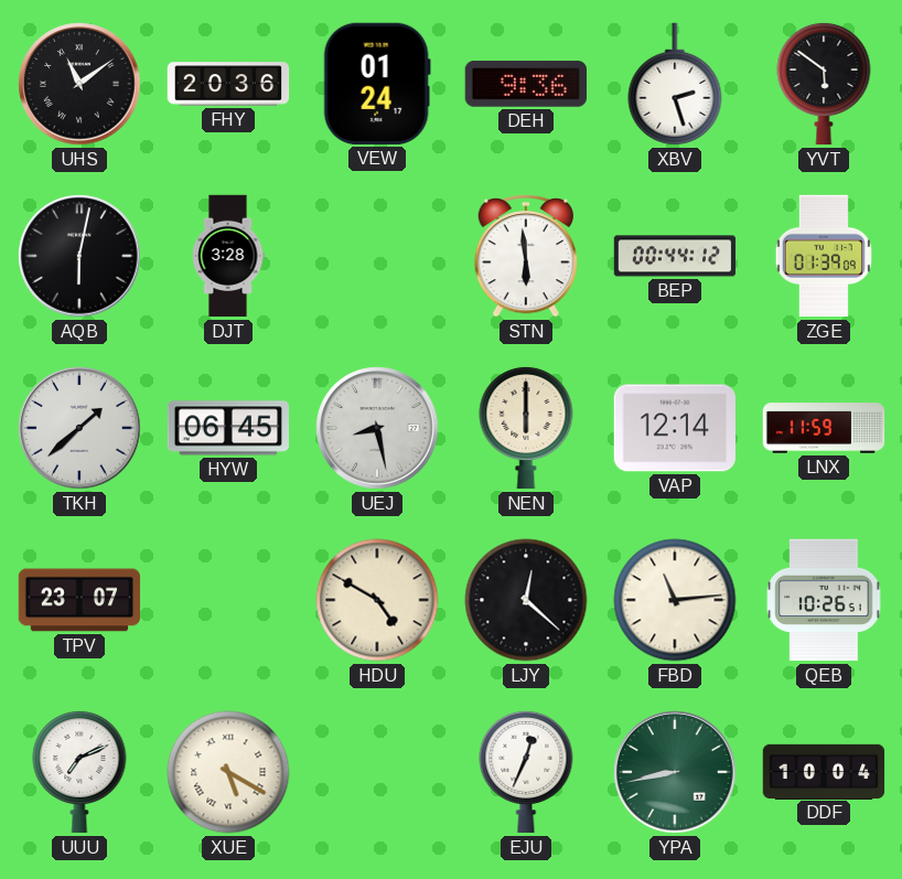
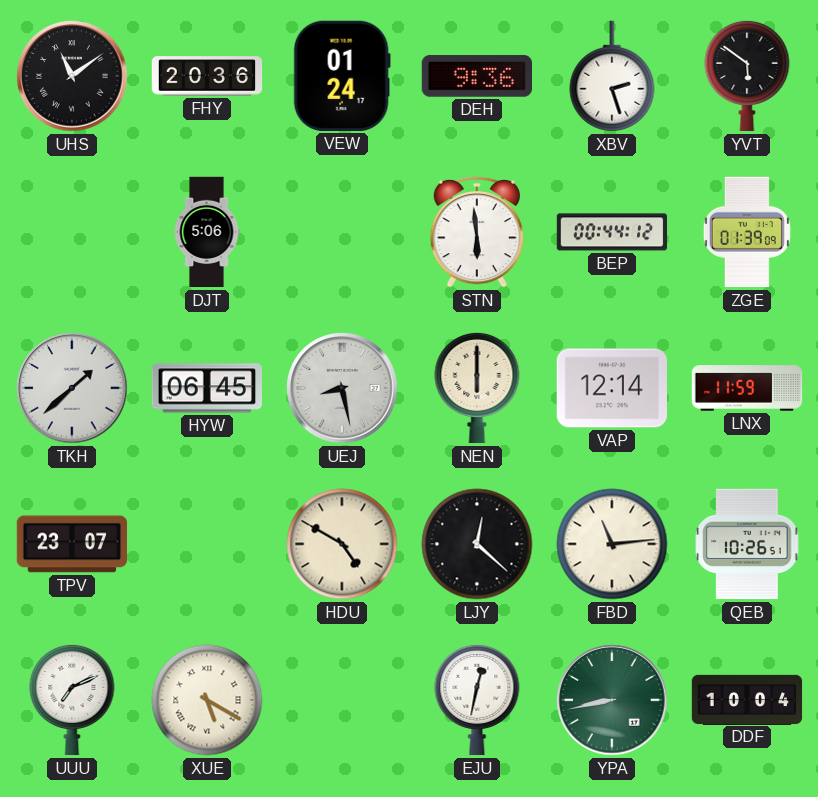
AQB: 6:02 -> none
DJT: 3:28 -> 5:06
EJU: 12:34 -> 12:32
